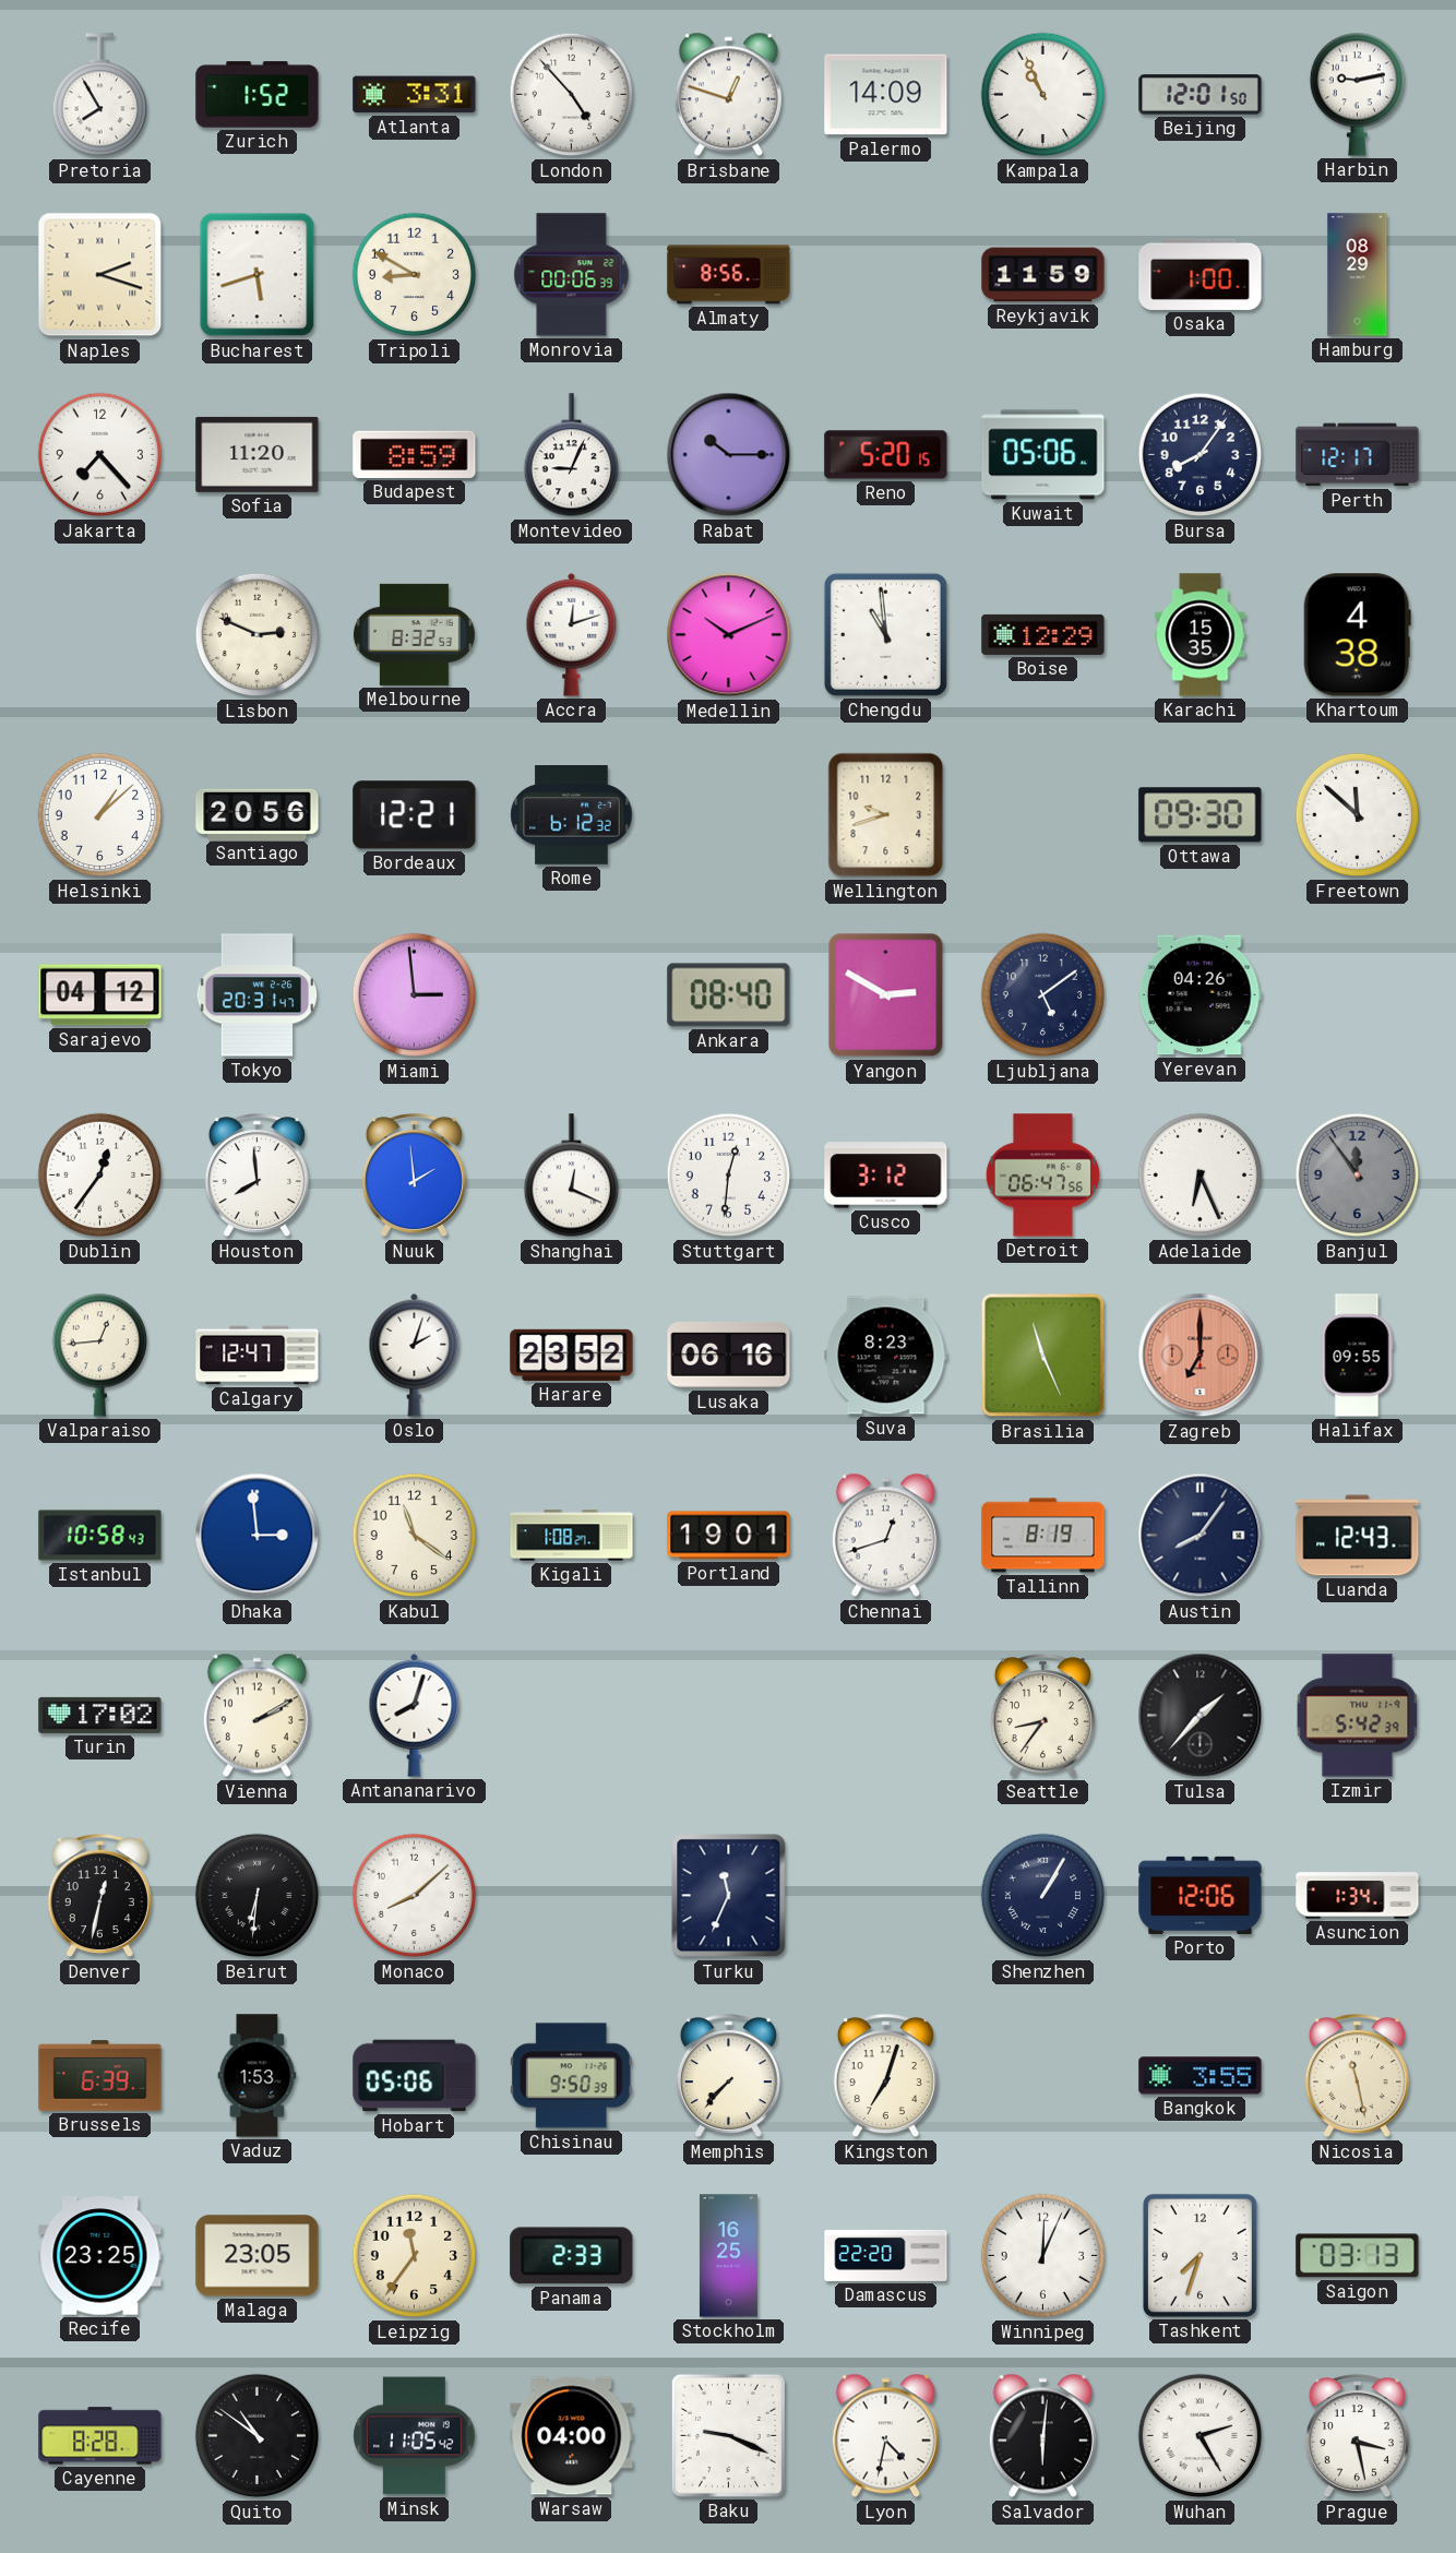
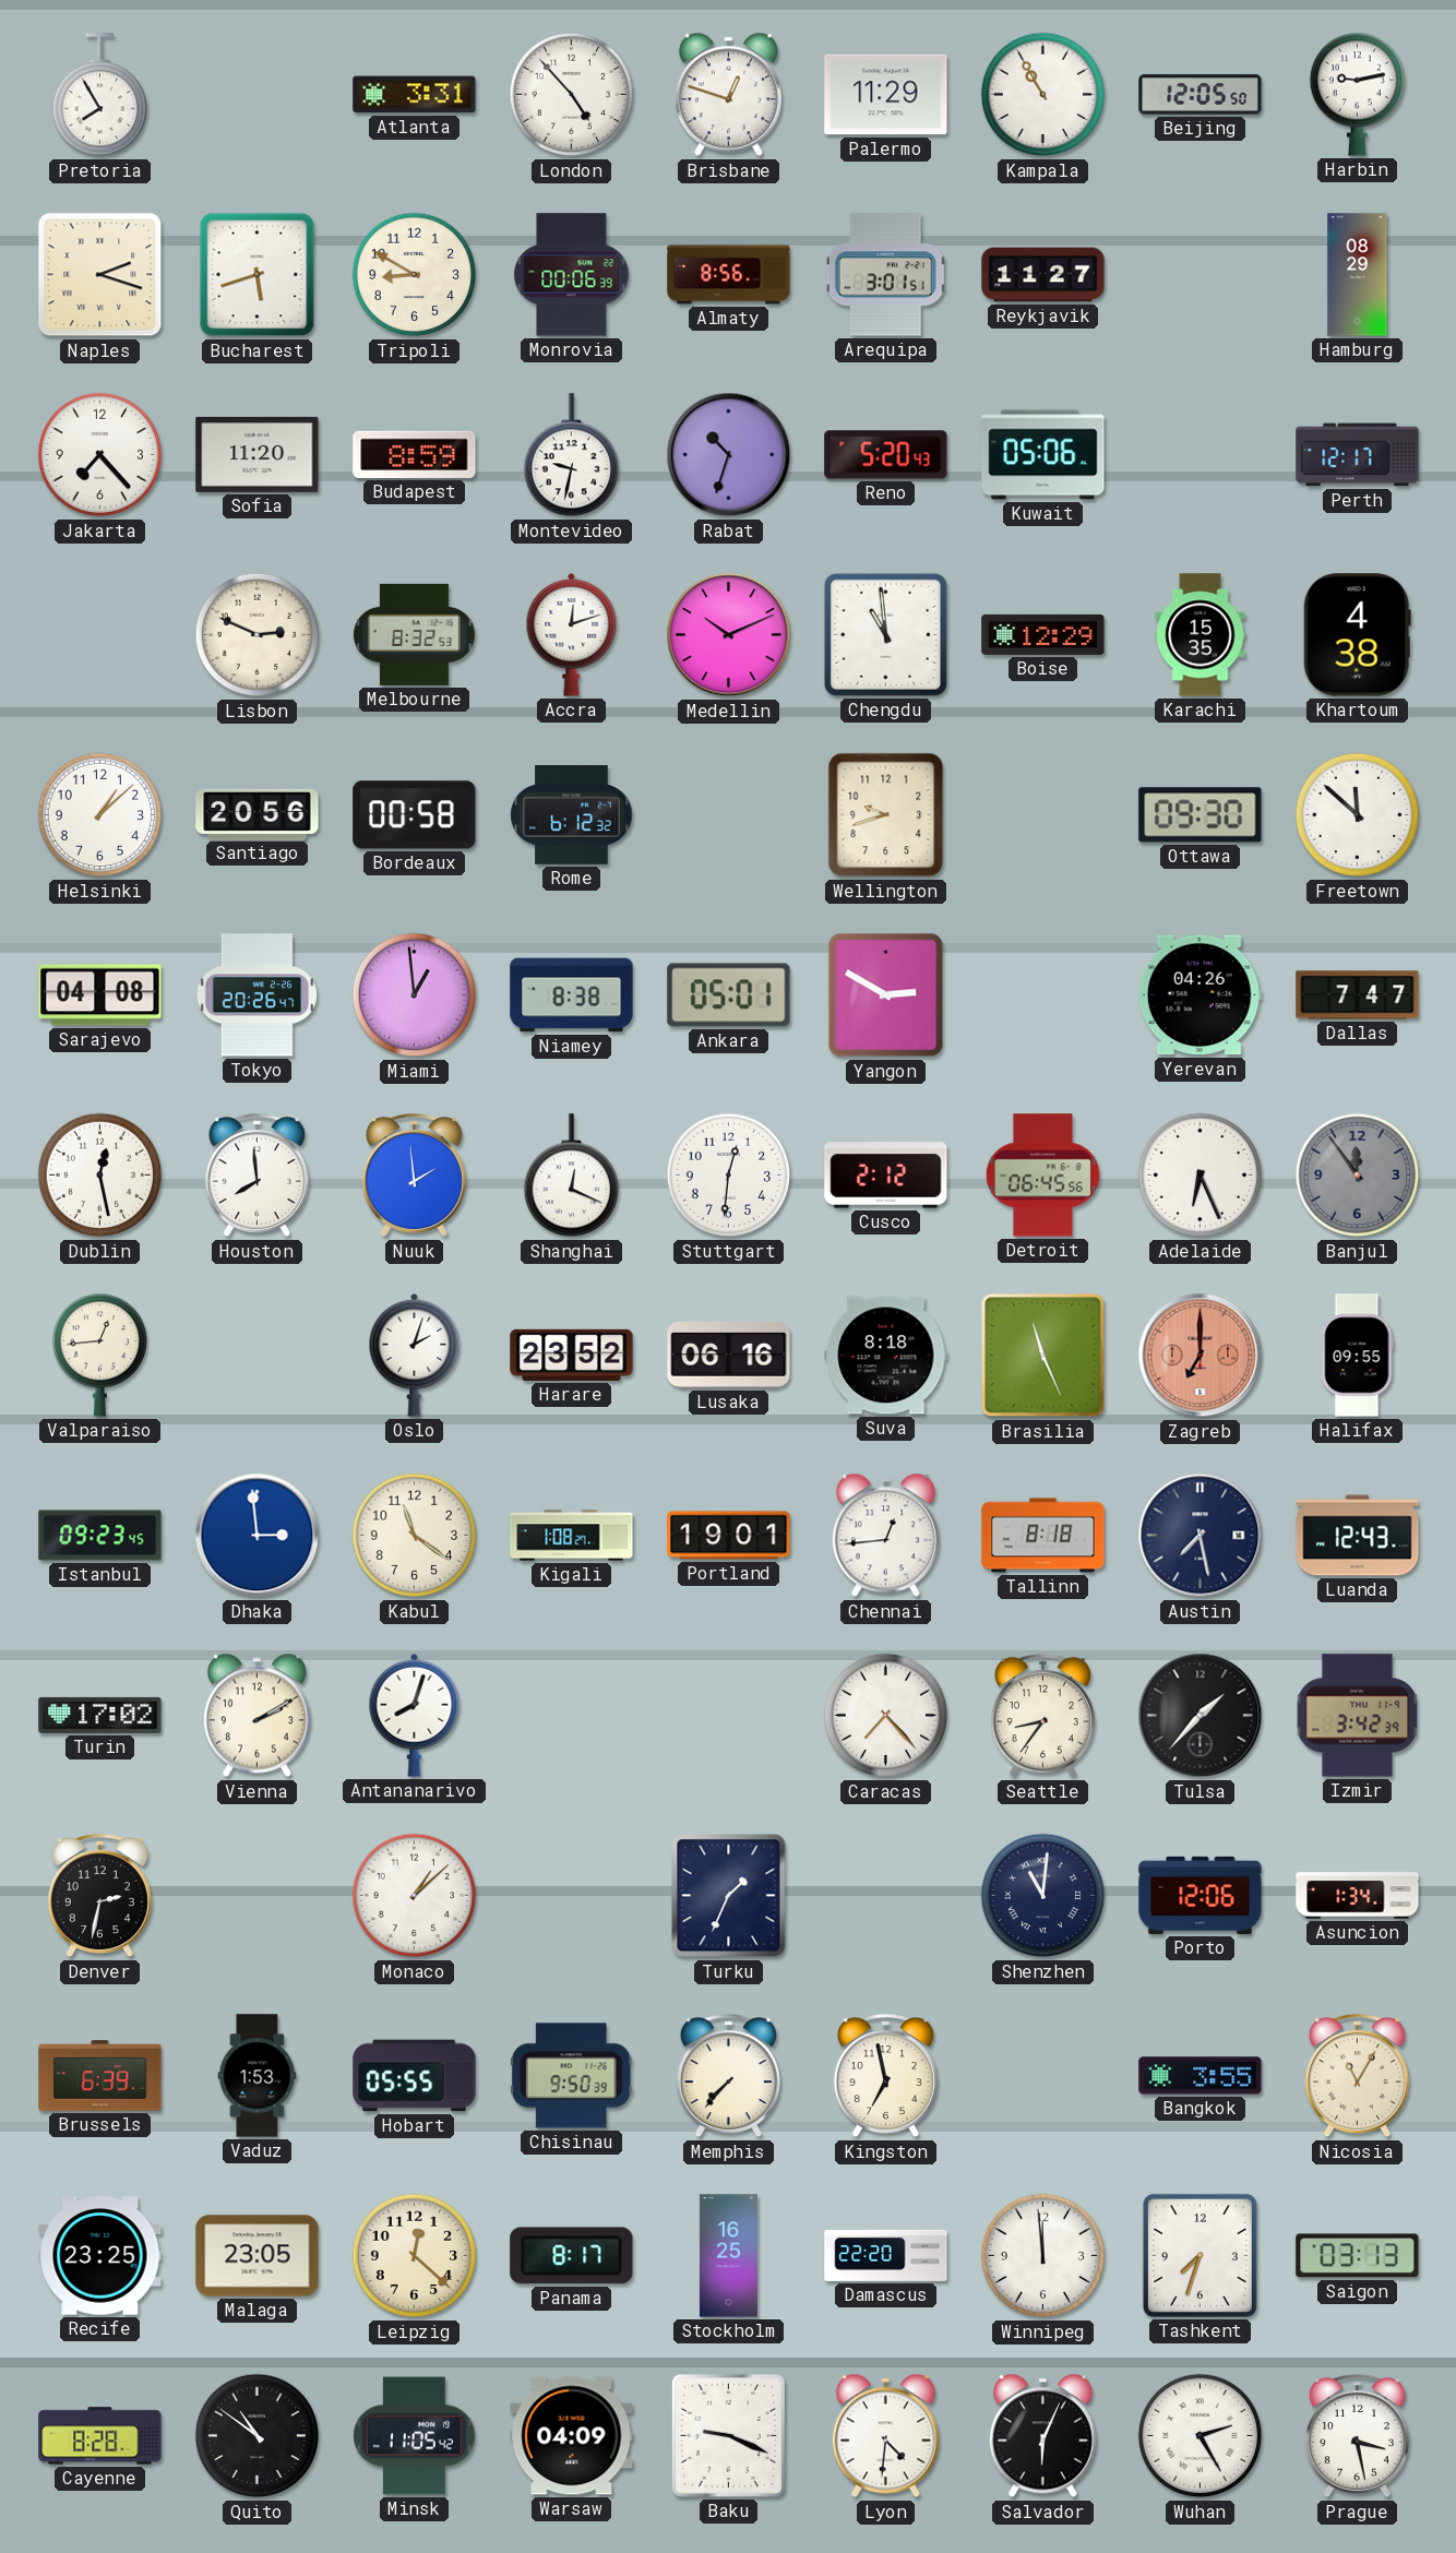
Zurich: 1:52 -> none
Palermo: 14:09 -> 11:29
Kampala: 10:56 -> 10:55
Beijing: 12:01 -> 12:05
Arequipa: none -> 3:01
Reykjavik: 11:59 -> 11:27
Osaka: 1:00 -> none
Montevideo: 9:04 -> 9:32
Rabat: 10:15 -> 10:33
Reno: 5:20:15 -> 5:20:43
Bursa: 8:06 -> none
Bordeaux: 12:21 -> 00:58
Sarajevo: 04:12 -> 04:08
Tokyo: 20:31 -> 20:26
Miami: 2:59 -> 12:59
Niamey: none -> 8:38
Ankara: 08:40 -> 05:01
Ljubljana: 5:09 -> none
Dallas: none -> 7:47
Dublin: 12:36 -> 12:28
Cusco: 3:12 -> 2:12
Detroit: 06:47 -> 06:45
Calgary: 12:47 -> none
Suva: 8:23 -> 8:18
Istanbul: 10:58 -> 09:23
Chennai: 12:42 -> 12:44
Tallinn: 8:19 -> 8:18
Austin: 8:06 -> 7:28
Caracas: none -> 7:23
Izmir: 5:42 -> 3:42
Denver: 12:32 -> 2:32
Beirut: 6:31 -> none
Monaco: 8:08 -> 1:08
Turku: 11:34 -> 1:34
Shenzhen: 1:05 -> 11:01
Hobart: 05:06 -> 05:55
Kingston: 7:03 -> 6:58
Nicosia: 11:28 -> 11:05
Leipzig: 11:36 -> 12:22
Panama: 2:33 -> 8:17
Winnipeg: 12:04 -> 11:59
Warsaw: 04:00 -> 04:09
Lyon: 4:32 -> 4:31
Salvador: 6:01 -> 6:04
